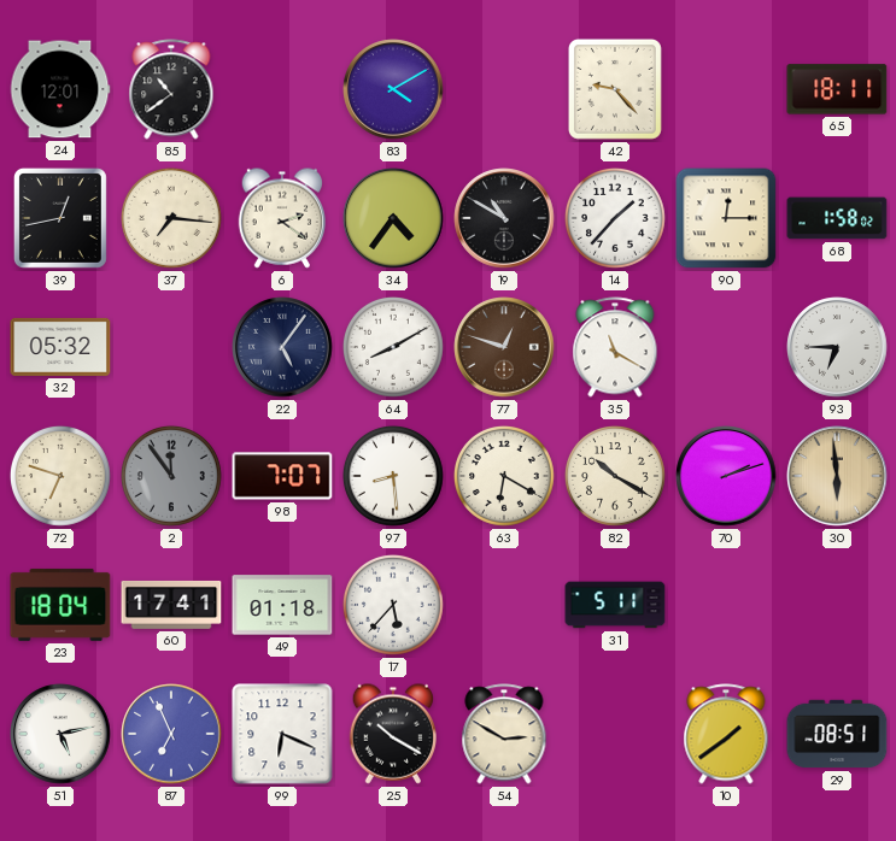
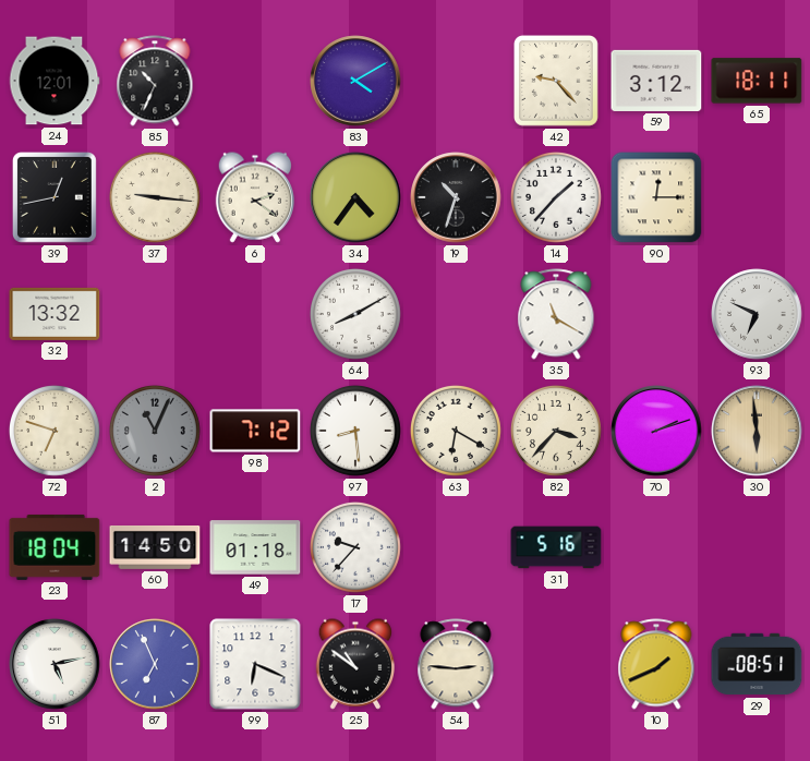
85: 10:39 -> 10:34
59: none -> 3:12
37: 7:16 -> 9:16
19: 10:50 -> 10:33
68: 1:58 -> none
32: 05:32 -> 13:32
22: 5:06 -> none
77: 12:48 -> none
93: 6:45 -> 6:49
2: 11:54 -> 11:04
98: 7:07 -> 7:12
82: 10:20 -> 3:37
60: 17:41 -> 14:50
17: 5:37 -> 9:37
31: 5:11 -> 5:16
25: 10:20 -> 10:51
54: 2:50 -> 2:46
10: 1:39 -> 1:41
